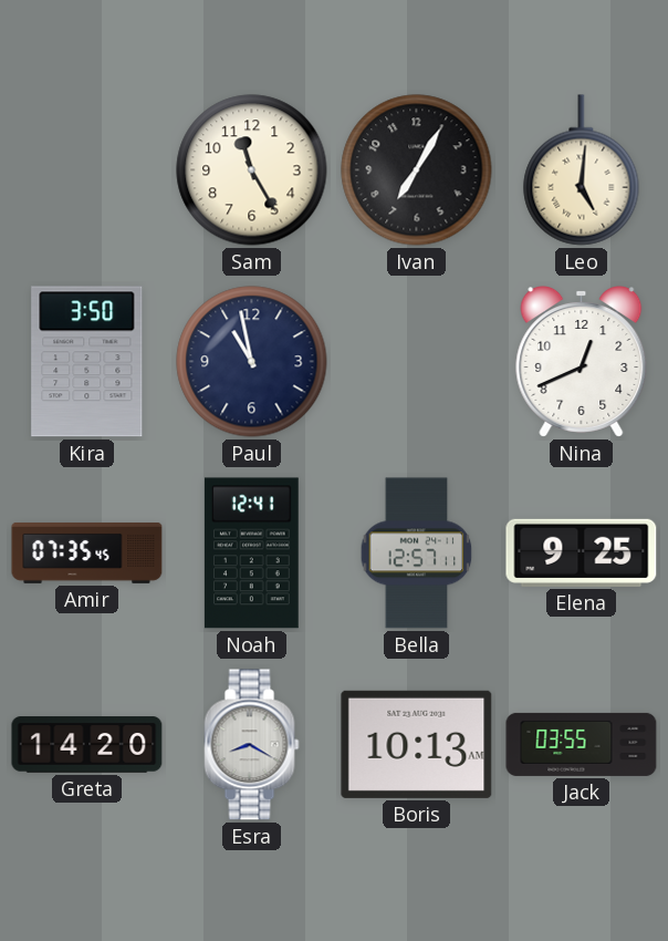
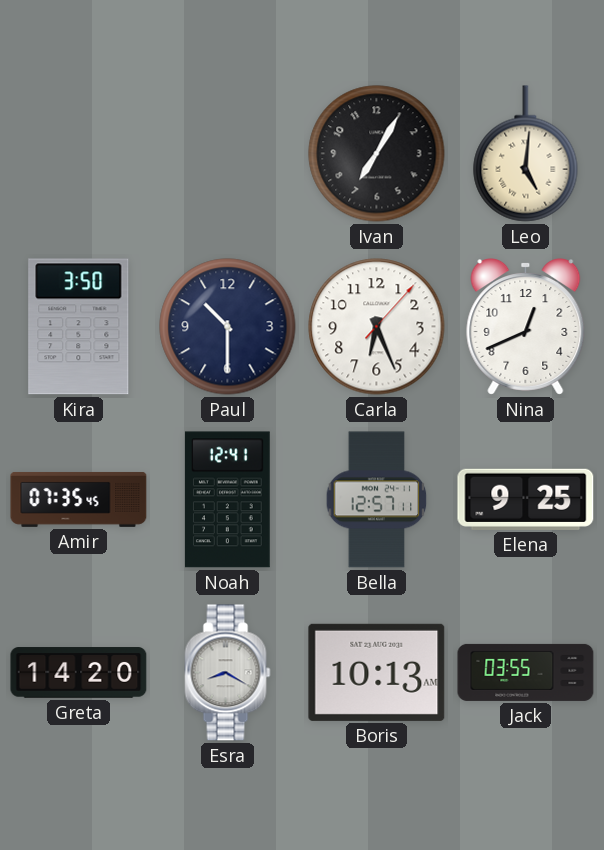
Sam: 11:25 -> none
Paul: 10:58 -> 10:30
Carla: none -> 6:26
